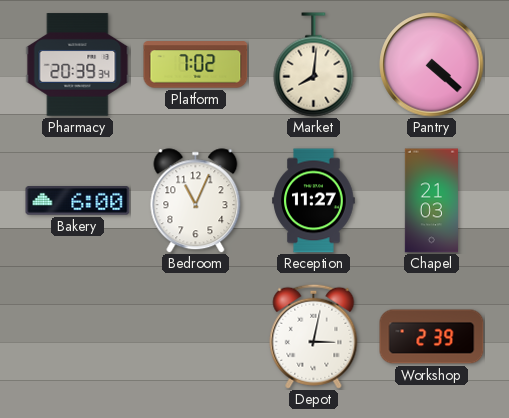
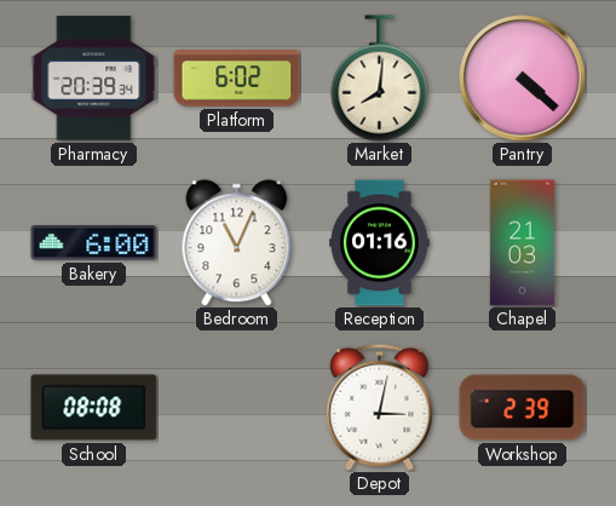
Platform: 7:02 -> 6:02
Reception: 11:27 -> 01:16
School: none -> 08:08
